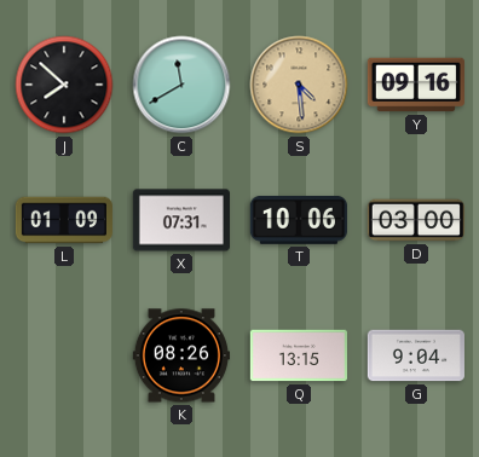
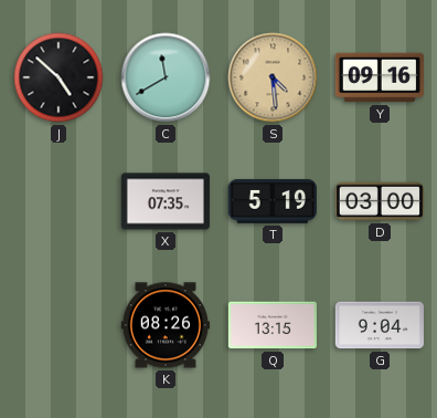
J: 7:52 -> 4:52
L: 01:09 -> none
X: 07:31 -> 07:35
T: 10:06 -> 5:19
